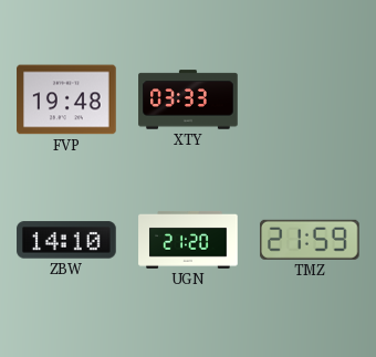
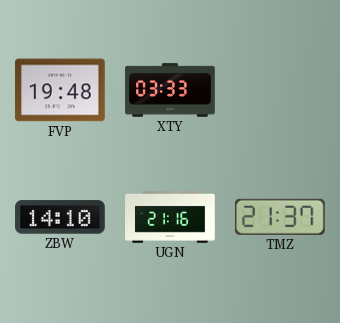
UGN: 21:20 -> 21:16
TMZ: 21:59 -> 21:37
